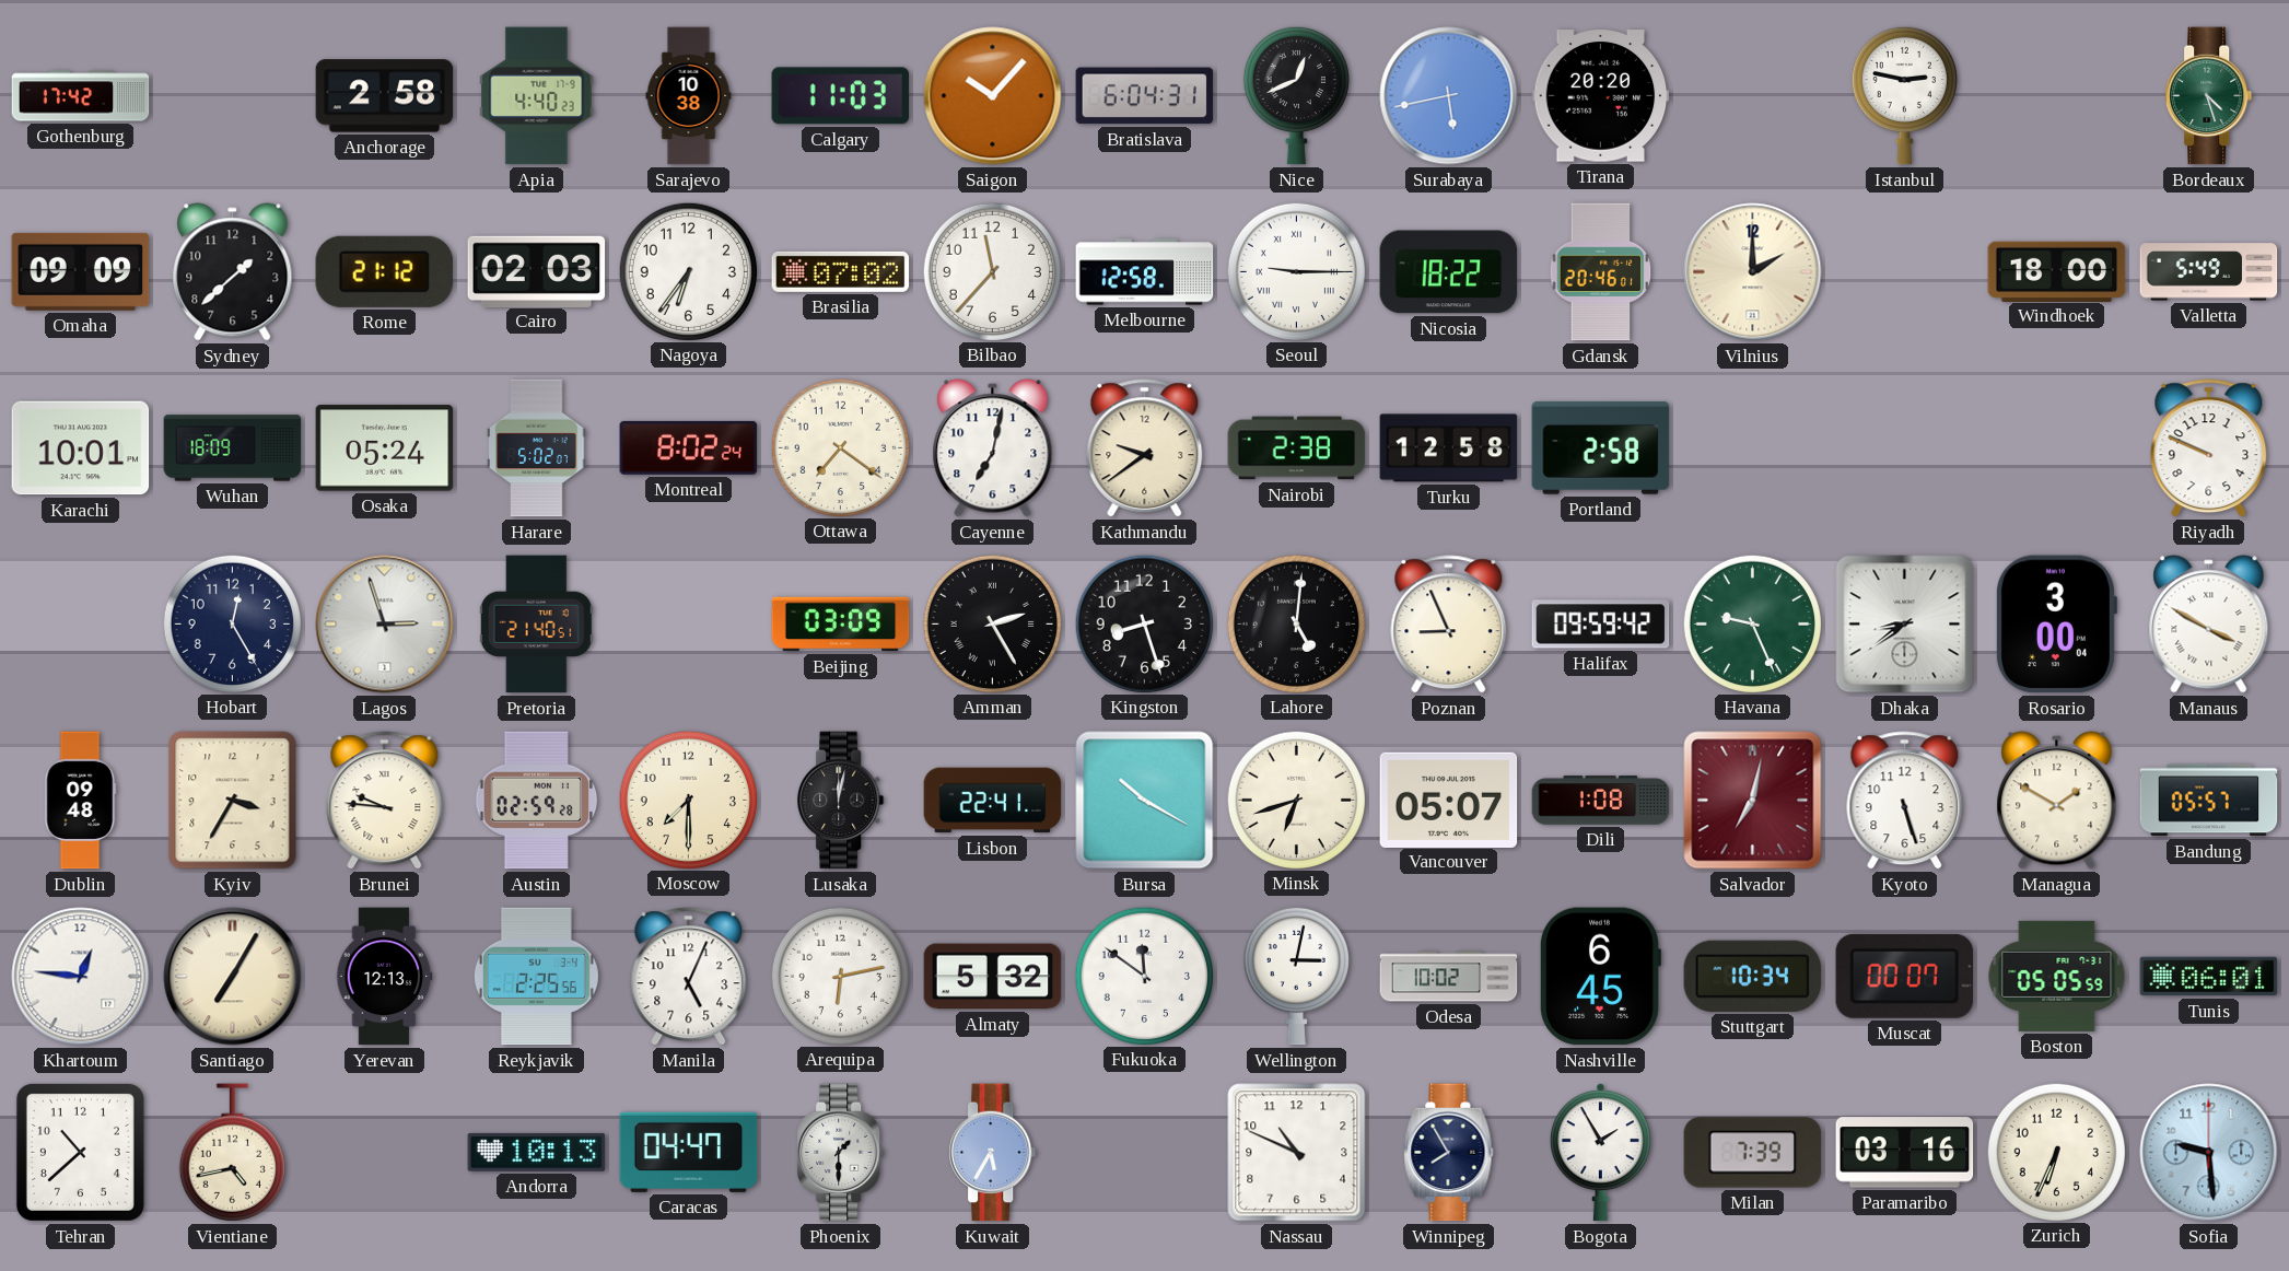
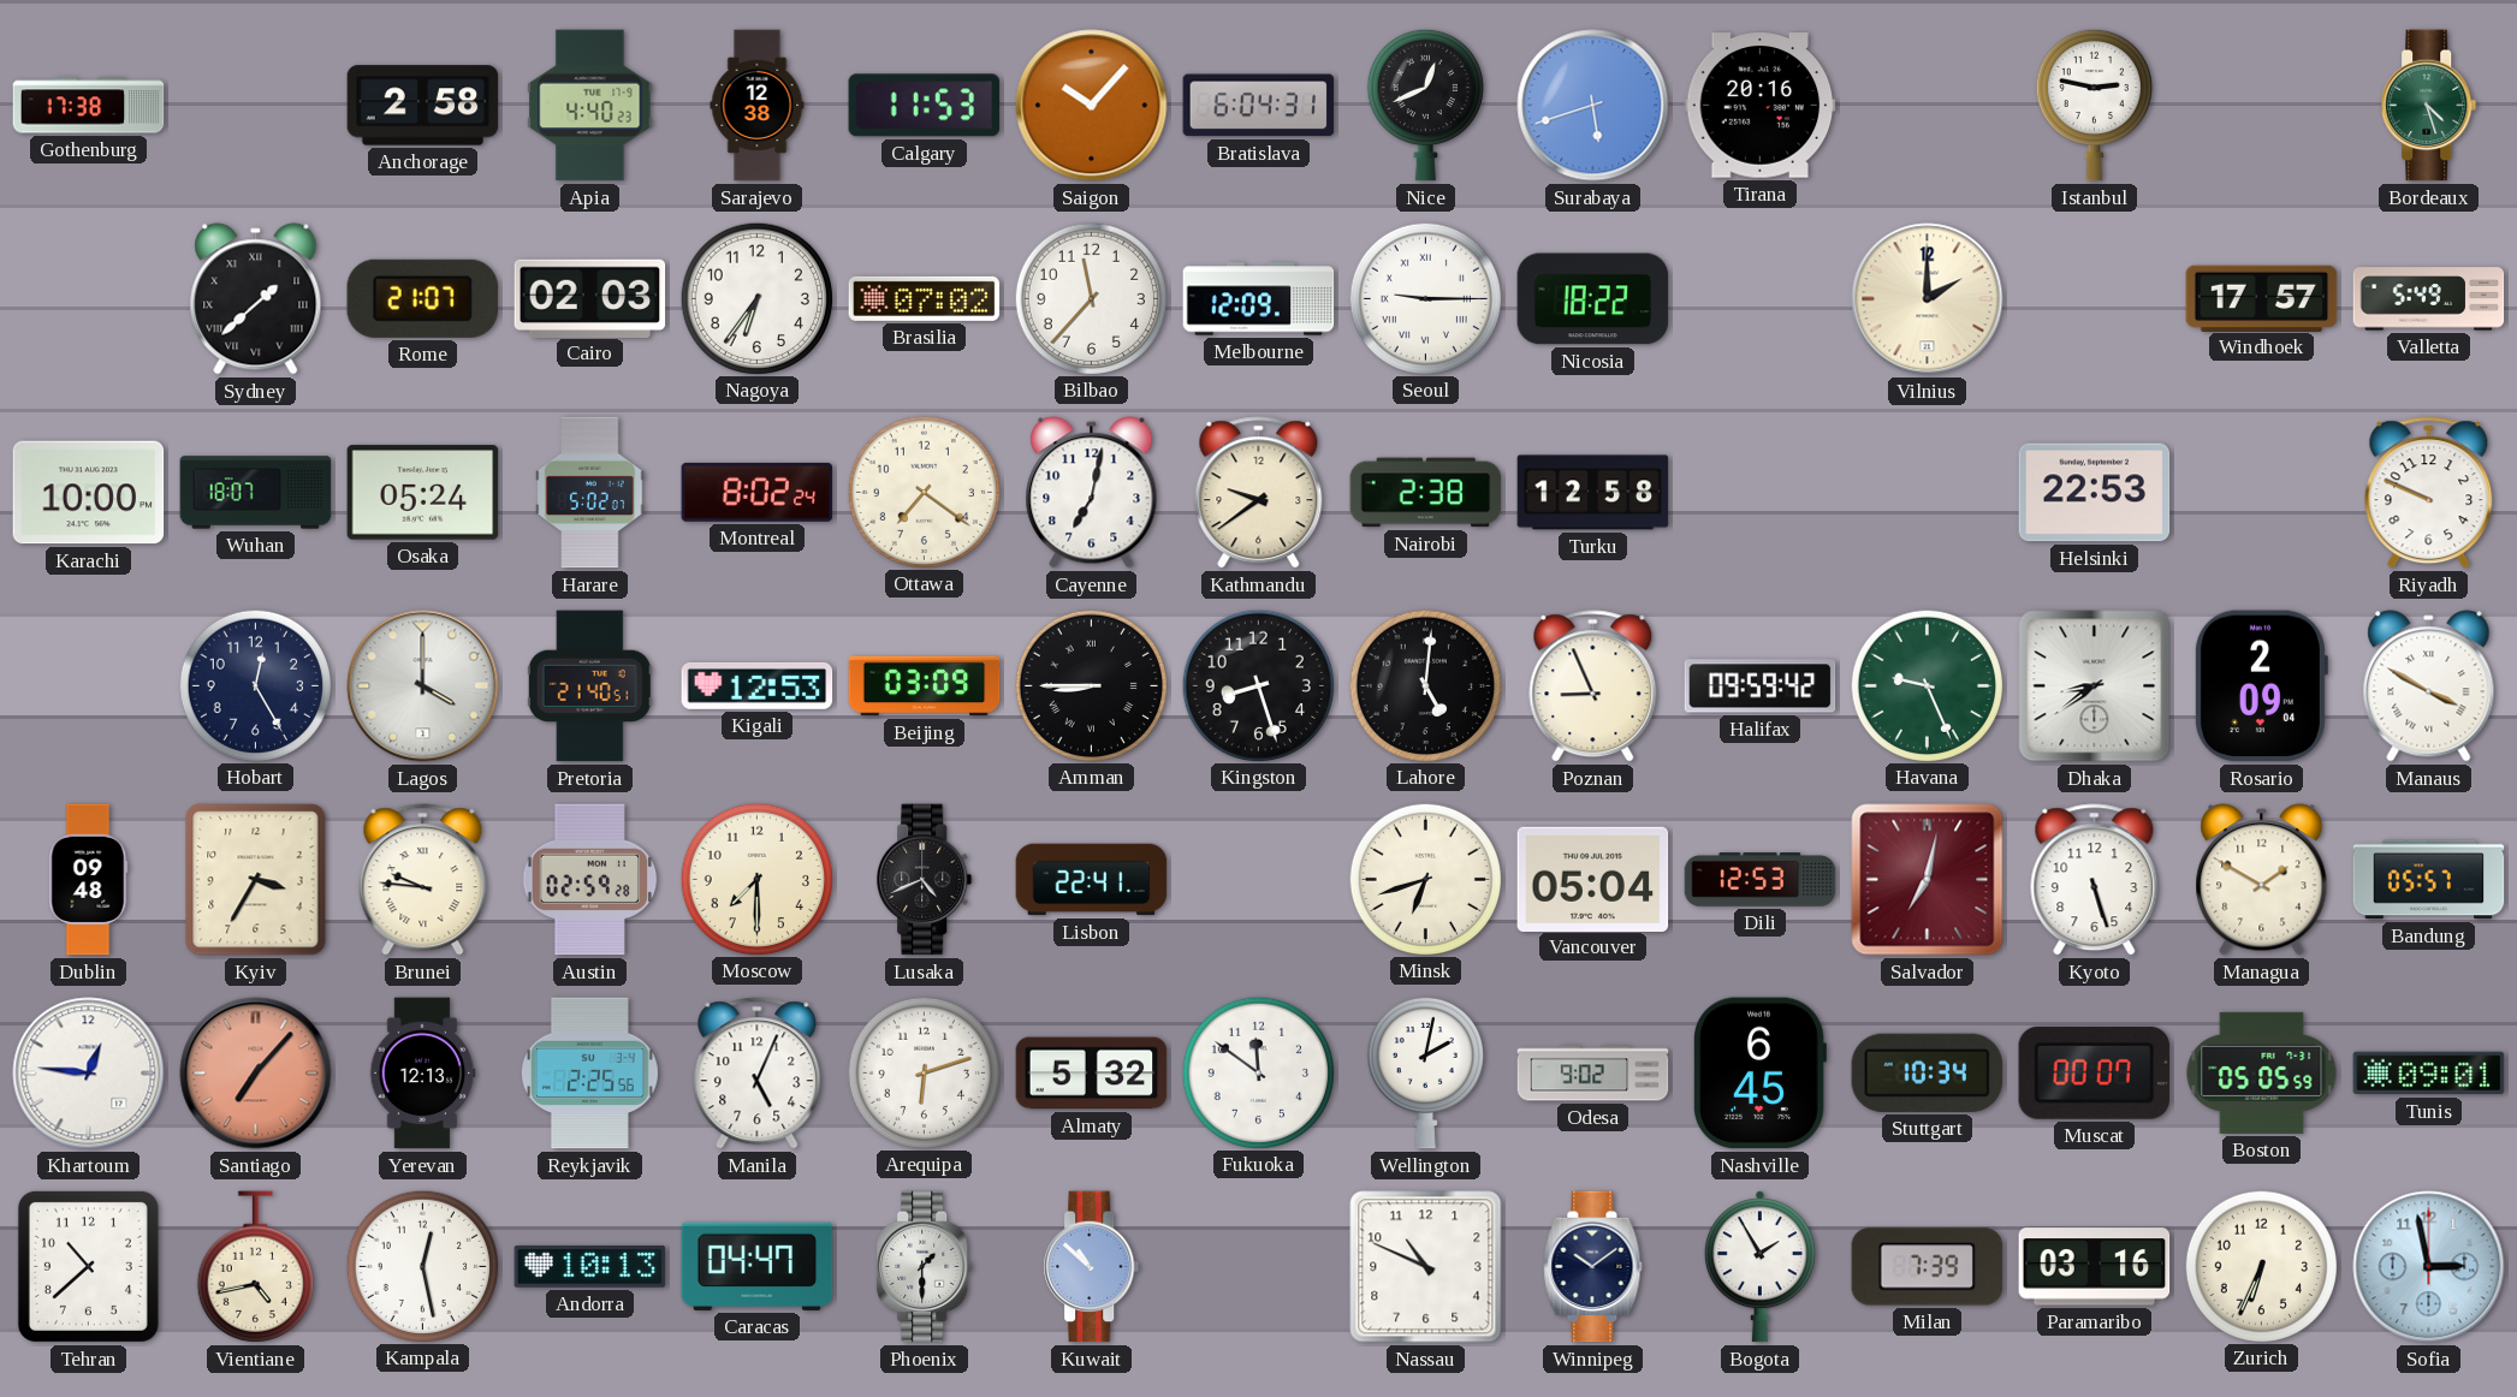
Gothenburg: 17:42 -> 17:38
Sarajevo: 10:38 -> 12:38
Calgary: 11:03 -> 11:53
Surabaya: 5:43 -> 5:42
Tirana: 20:20 -> 20:16
Omaha: 09:09 -> none
Sydney numerals: Arabic -> Roman
Rome: 21:12 -> 21:07
Melbourne: 12:58 -> 12:09
Gdansk: 20:46 -> none
Windhoek: 18:00 -> 17:57
Karachi: 10:01 -> 10:00
Wuhan: 18:09 -> 18:07
Portland: 2:58 -> none
Helsinki: none -> 22:53
Lagos: 2:57 -> 4:00
Kigali: none -> 12:53
Amman: 2:25 -> 8:45
Rosario: 3:00 -> 2:09
Lusaka: 12:02 -> 4:41
Bursa: 10:20 -> none
Vancouver: 05:07 -> 05:04
Dili: 1:08 -> 12:53
Santiago: 7:05 -> 7:07
Santiago dial: cream -> salmon
Arequipa: 6:13 -> 6:12
Wellington: 3:02 -> 2:02
Odesa: 10:02 -> 9:02
Tunis: 06:01 -> 09:01
Kampala: none -> 12:28
Kuwait: 5:35 -> 10:52
Winnipeg: 7:55 -> 10:09
Sofia: 9:29 -> 2:58
